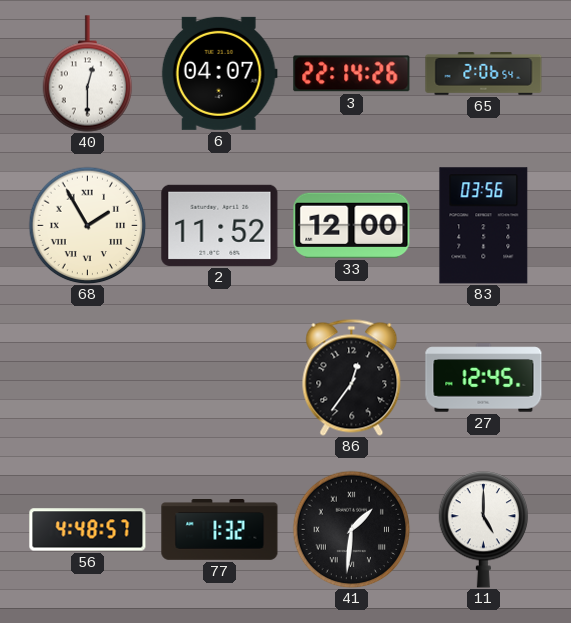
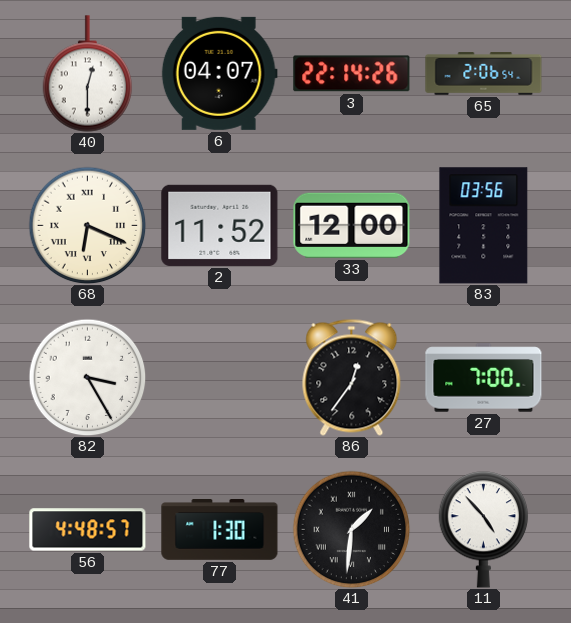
68: 1:55 -> 6:19
82: none -> 3:25
27: 12:45 -> 7:00
77: 1:32 -> 1:30
11: 5:00 -> 4:53
